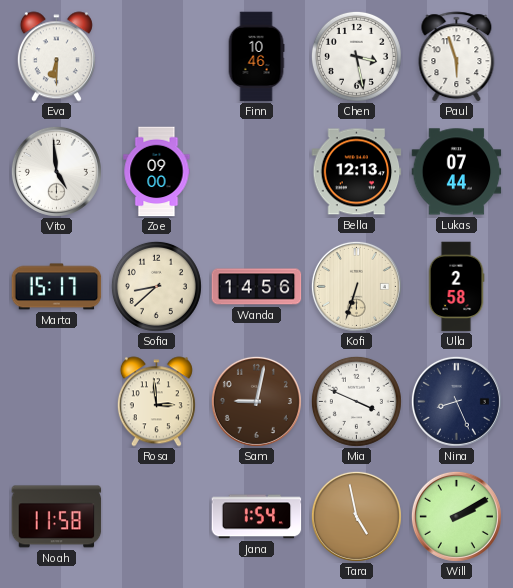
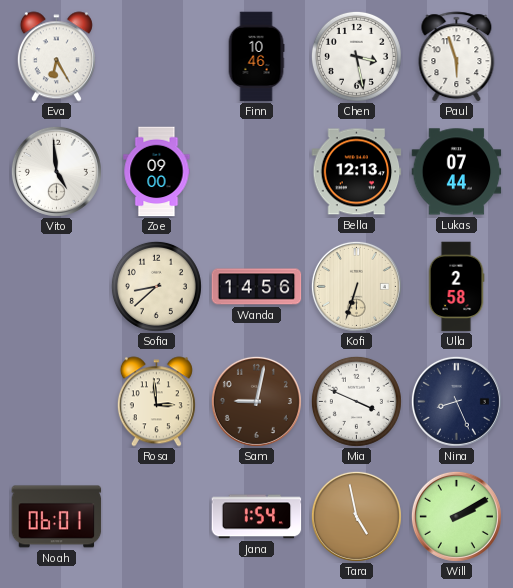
Eva: 6:30 -> 6:25
Marta: 15:17 -> none
Noah: 11:58 -> 06:01
